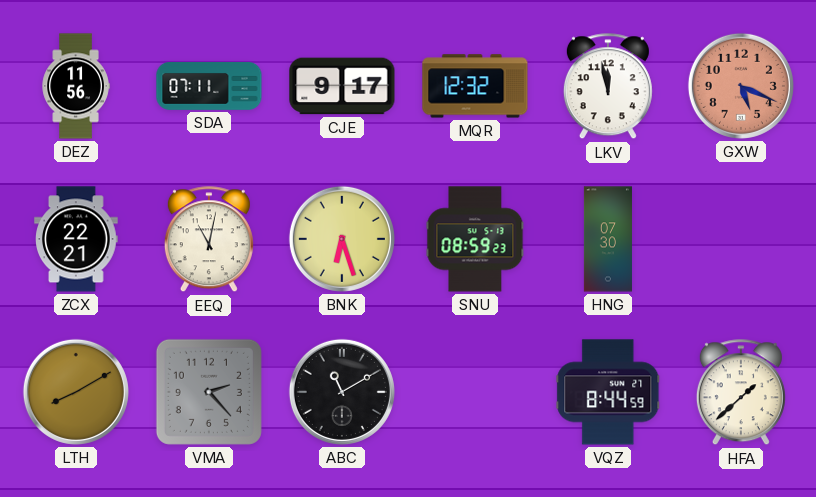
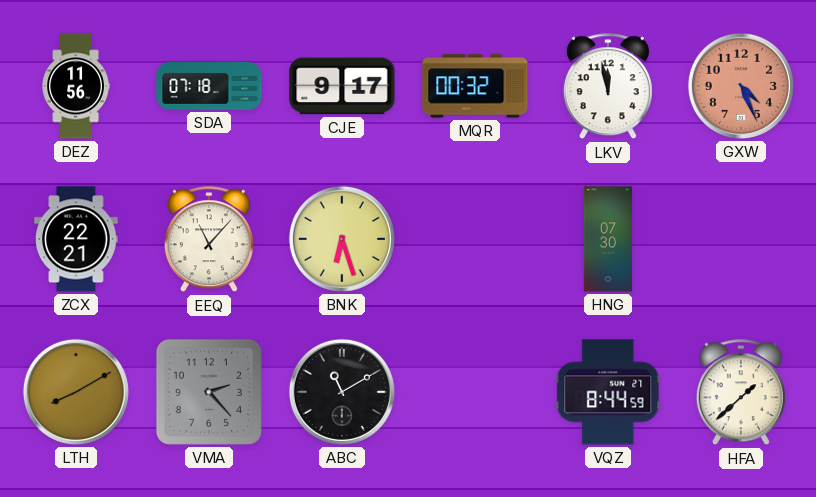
SDA: 07:11 -> 07:18
MQR: 12:32 -> 00:32
GXW: 5:19 -> 4:26
EEQ: 11:02 -> 11:07
SNU: 08:59 -> none
